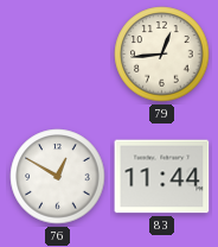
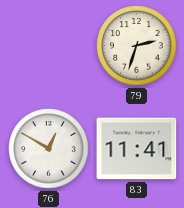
79: 12:44 -> 2:33
83: 11:44 -> 11:41
